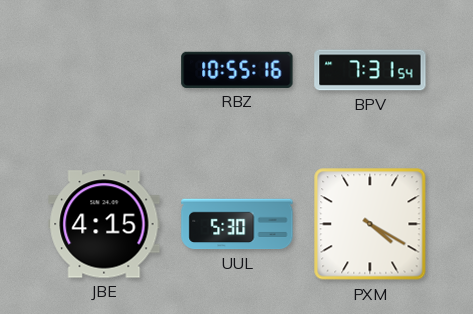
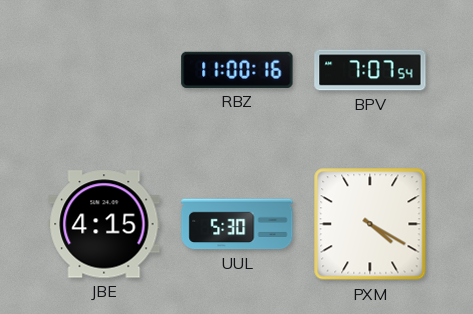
RBZ: 10:55 -> 11:00
BPV: 7:31 -> 7:07
